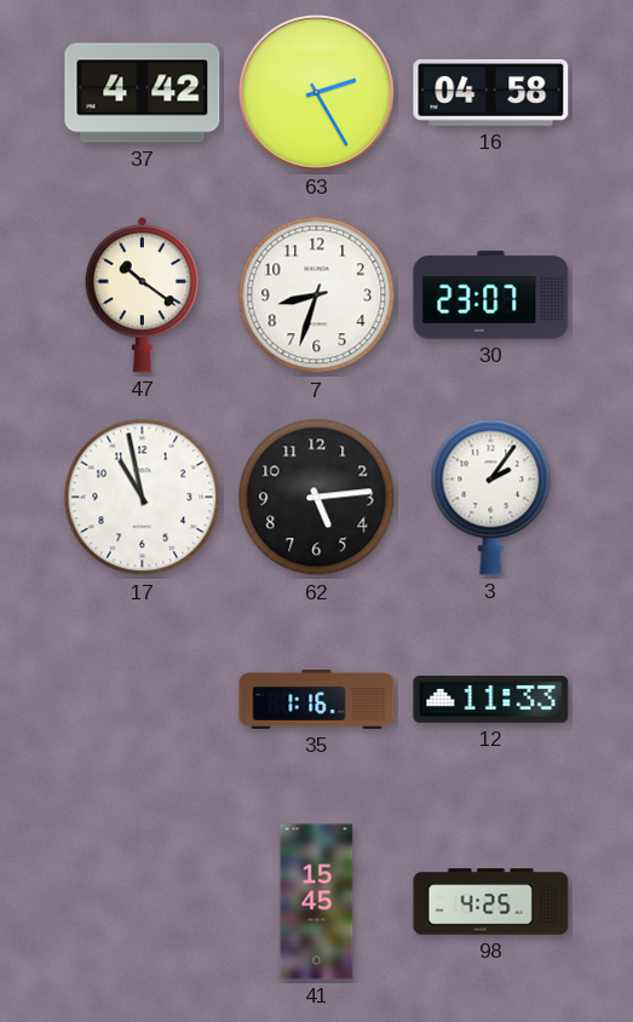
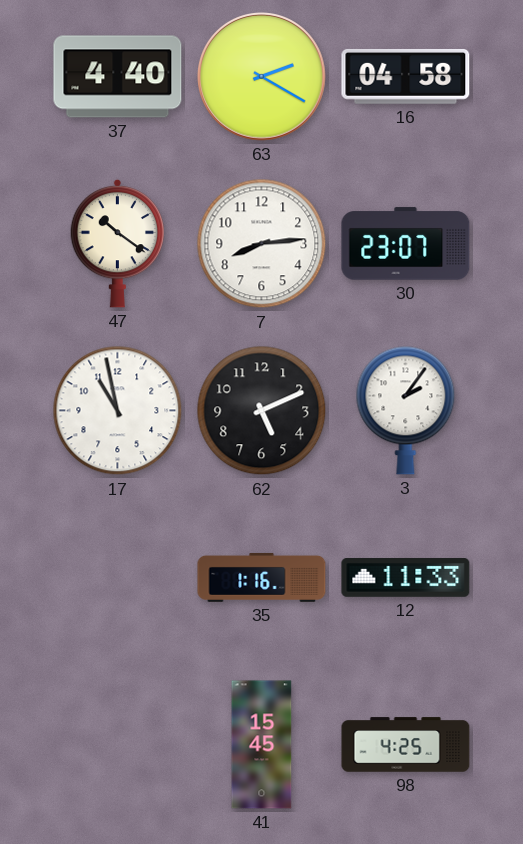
37: 4:42 -> 4:40
63: 2:25 -> 2:20
7: 8:33 -> 8:14
62: 5:14 -> 5:11
